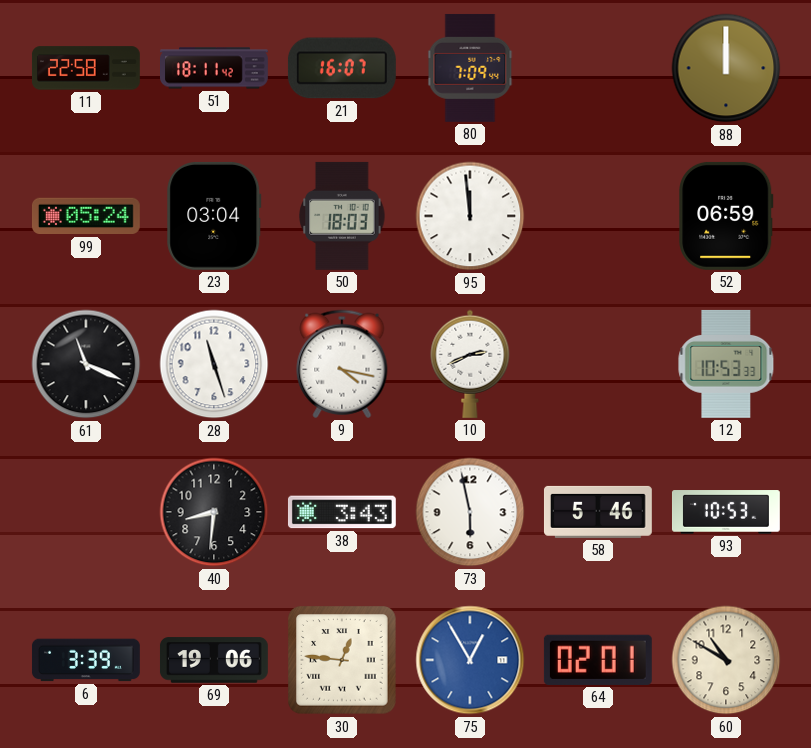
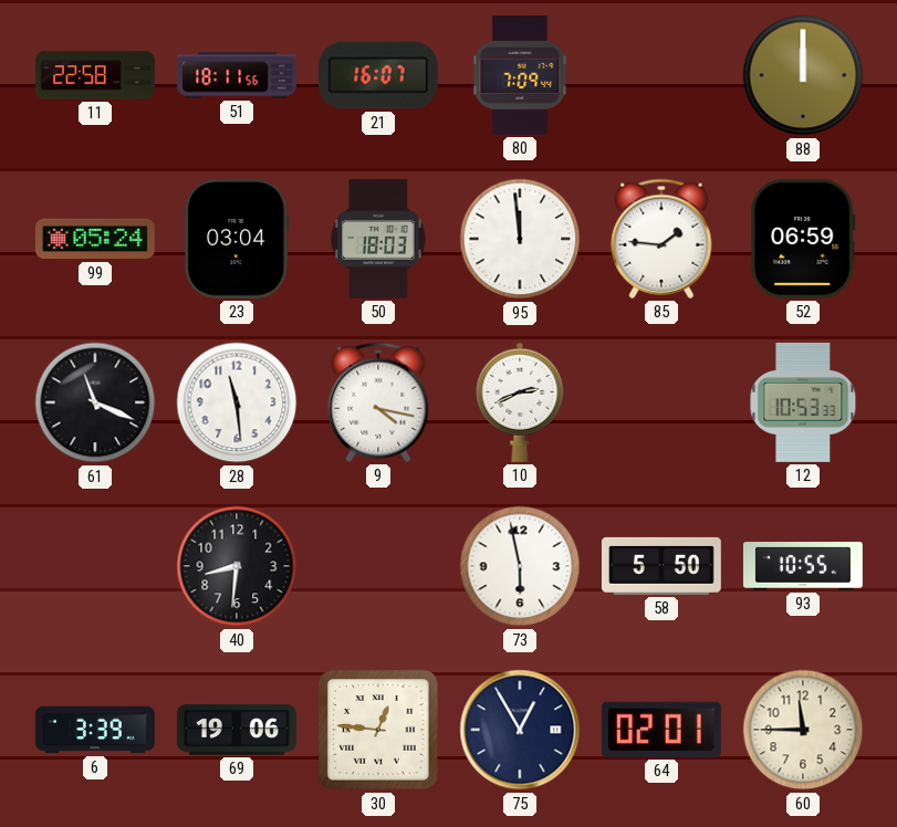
51: 18:11:42 -> 18:11:56
85: none -> 1:46
28: 11:27 -> 11:29
38: 3:43 -> none
58: 5:46 -> 5:50
93: 10:53 -> 10:55
75 dial: blue -> navy
60: 10:50 -> 11:45
